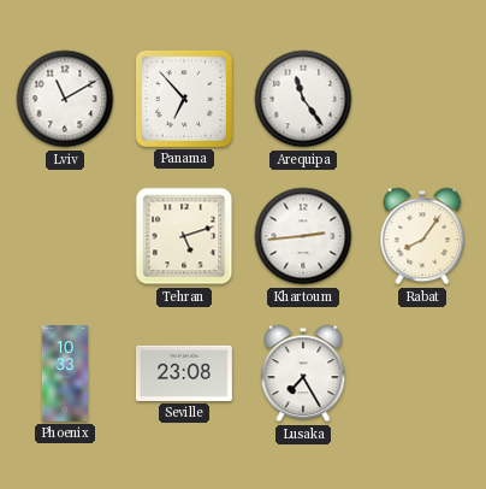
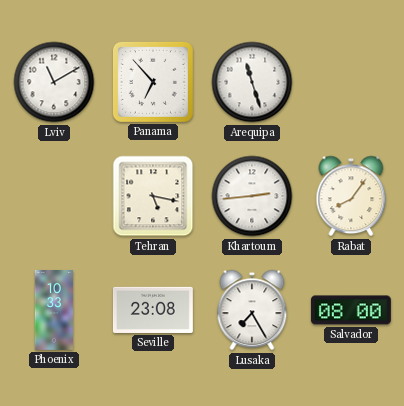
Arequipa: 11:24 -> 11:27
Tehran: 5:12 -> 5:17
Salvador: none -> 08:00
